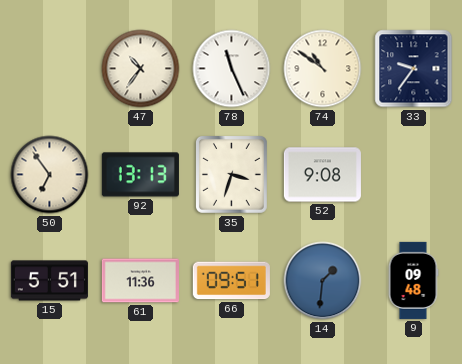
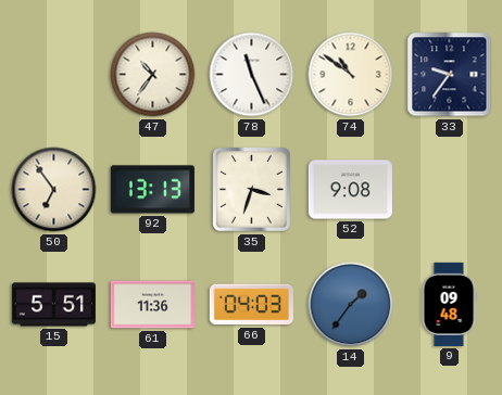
66: 09:51 -> 04:03
14: 1:31 -> 1:36
